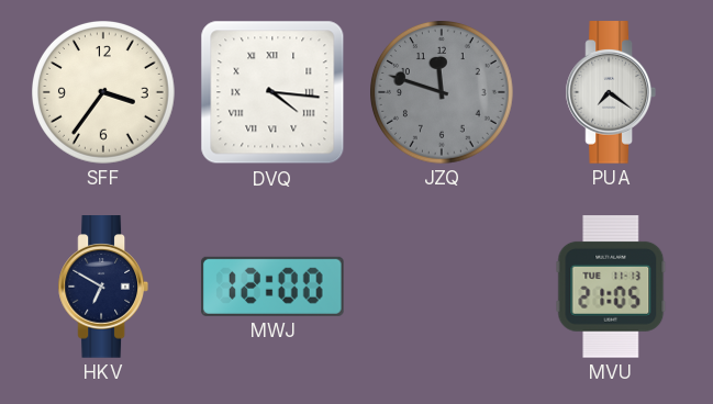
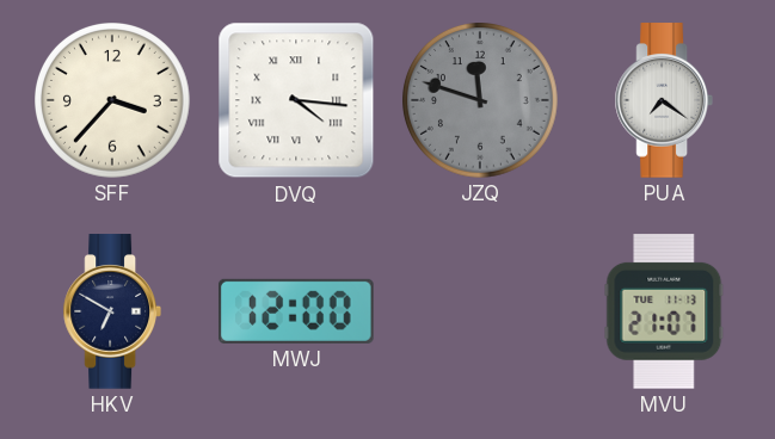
SFF: 3:36 -> 3:37
MVU: 21:05 -> 21:07
